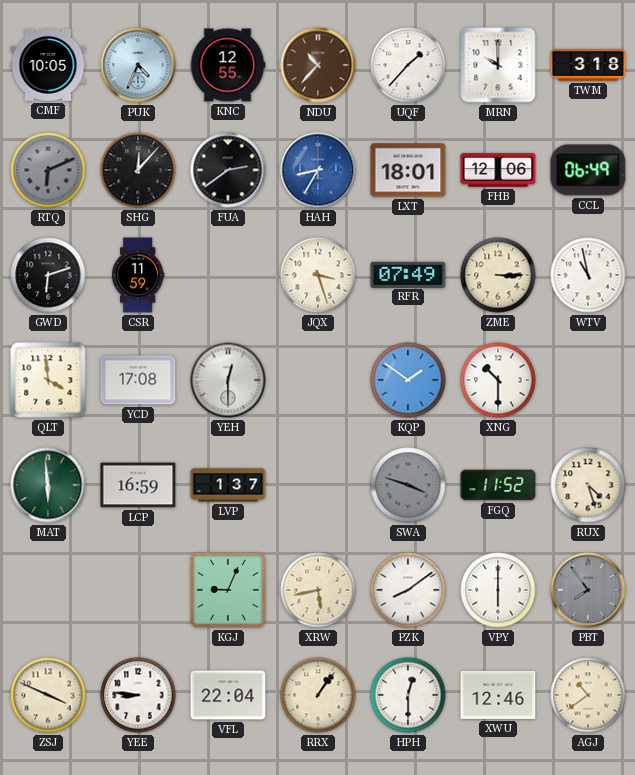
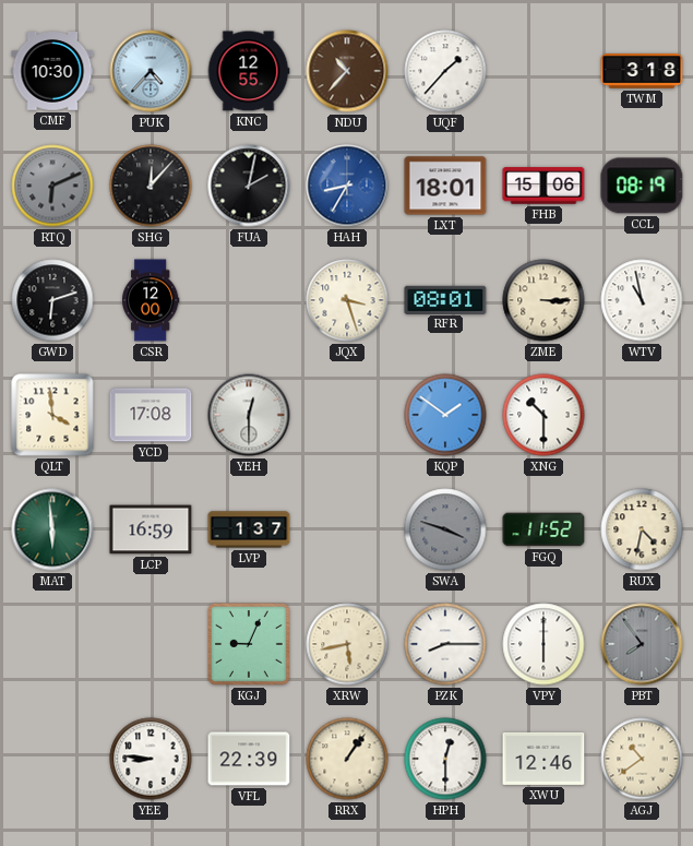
CMF: 10:05 -> 10:30
PUK: 4:34 -> 4:37
MRN: 10:00 -> none
FUA: 2:39 -> 2:02
FHB: 12:06 -> 15:06
CCL: 06:49 -> 08:19
CSR: 11:59 -> 12:00
RFR: 07:49 -> 08:01
RUX: 4:27 -> 4:32
PZK: 8:09 -> 8:15
ZSJ: 3:49 -> none
VFL: 22:04 -> 22:39
